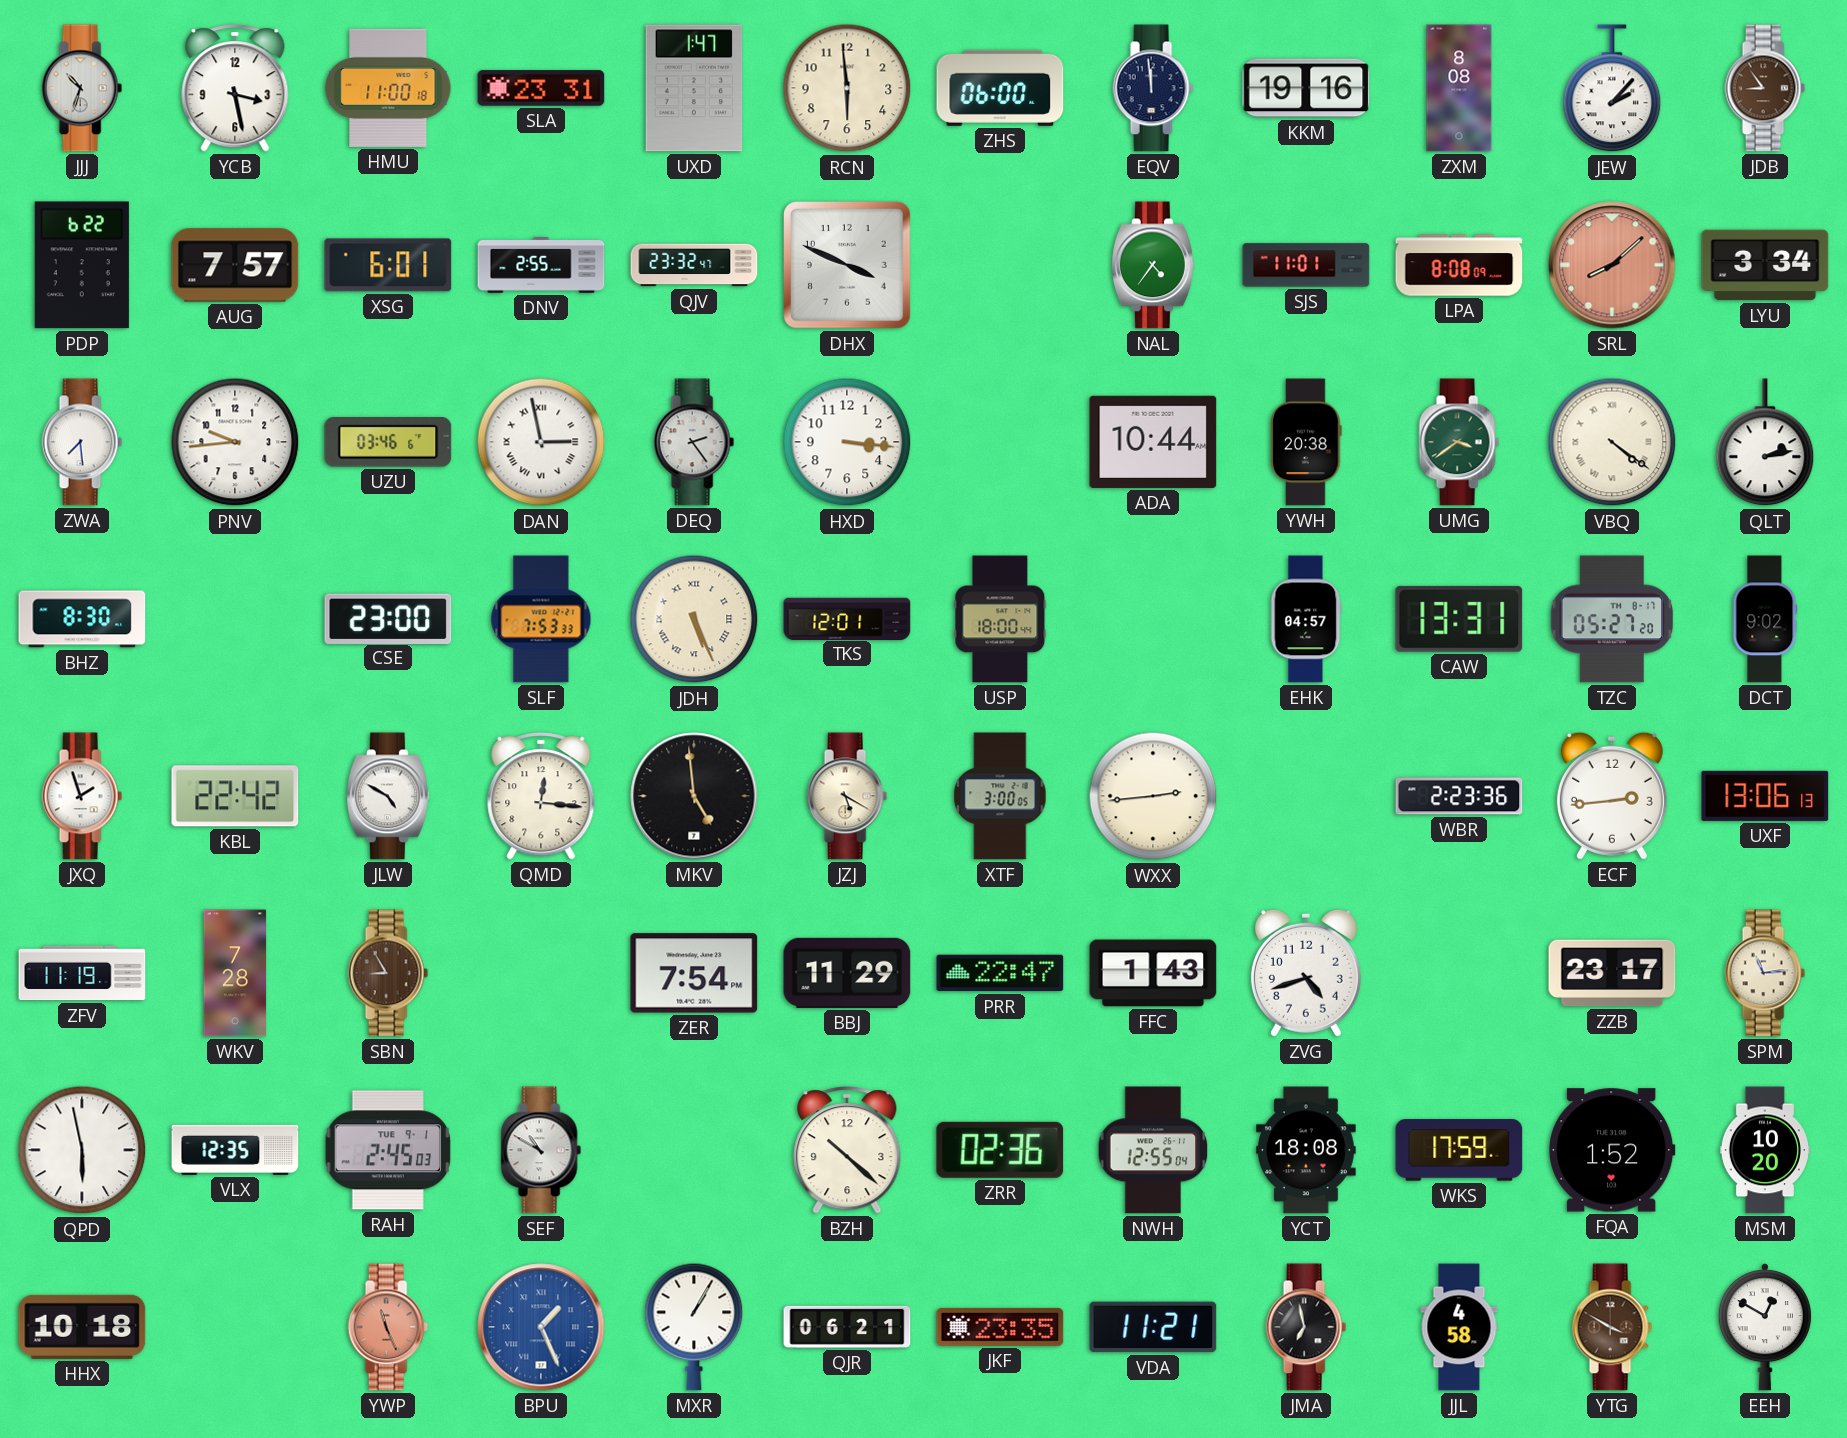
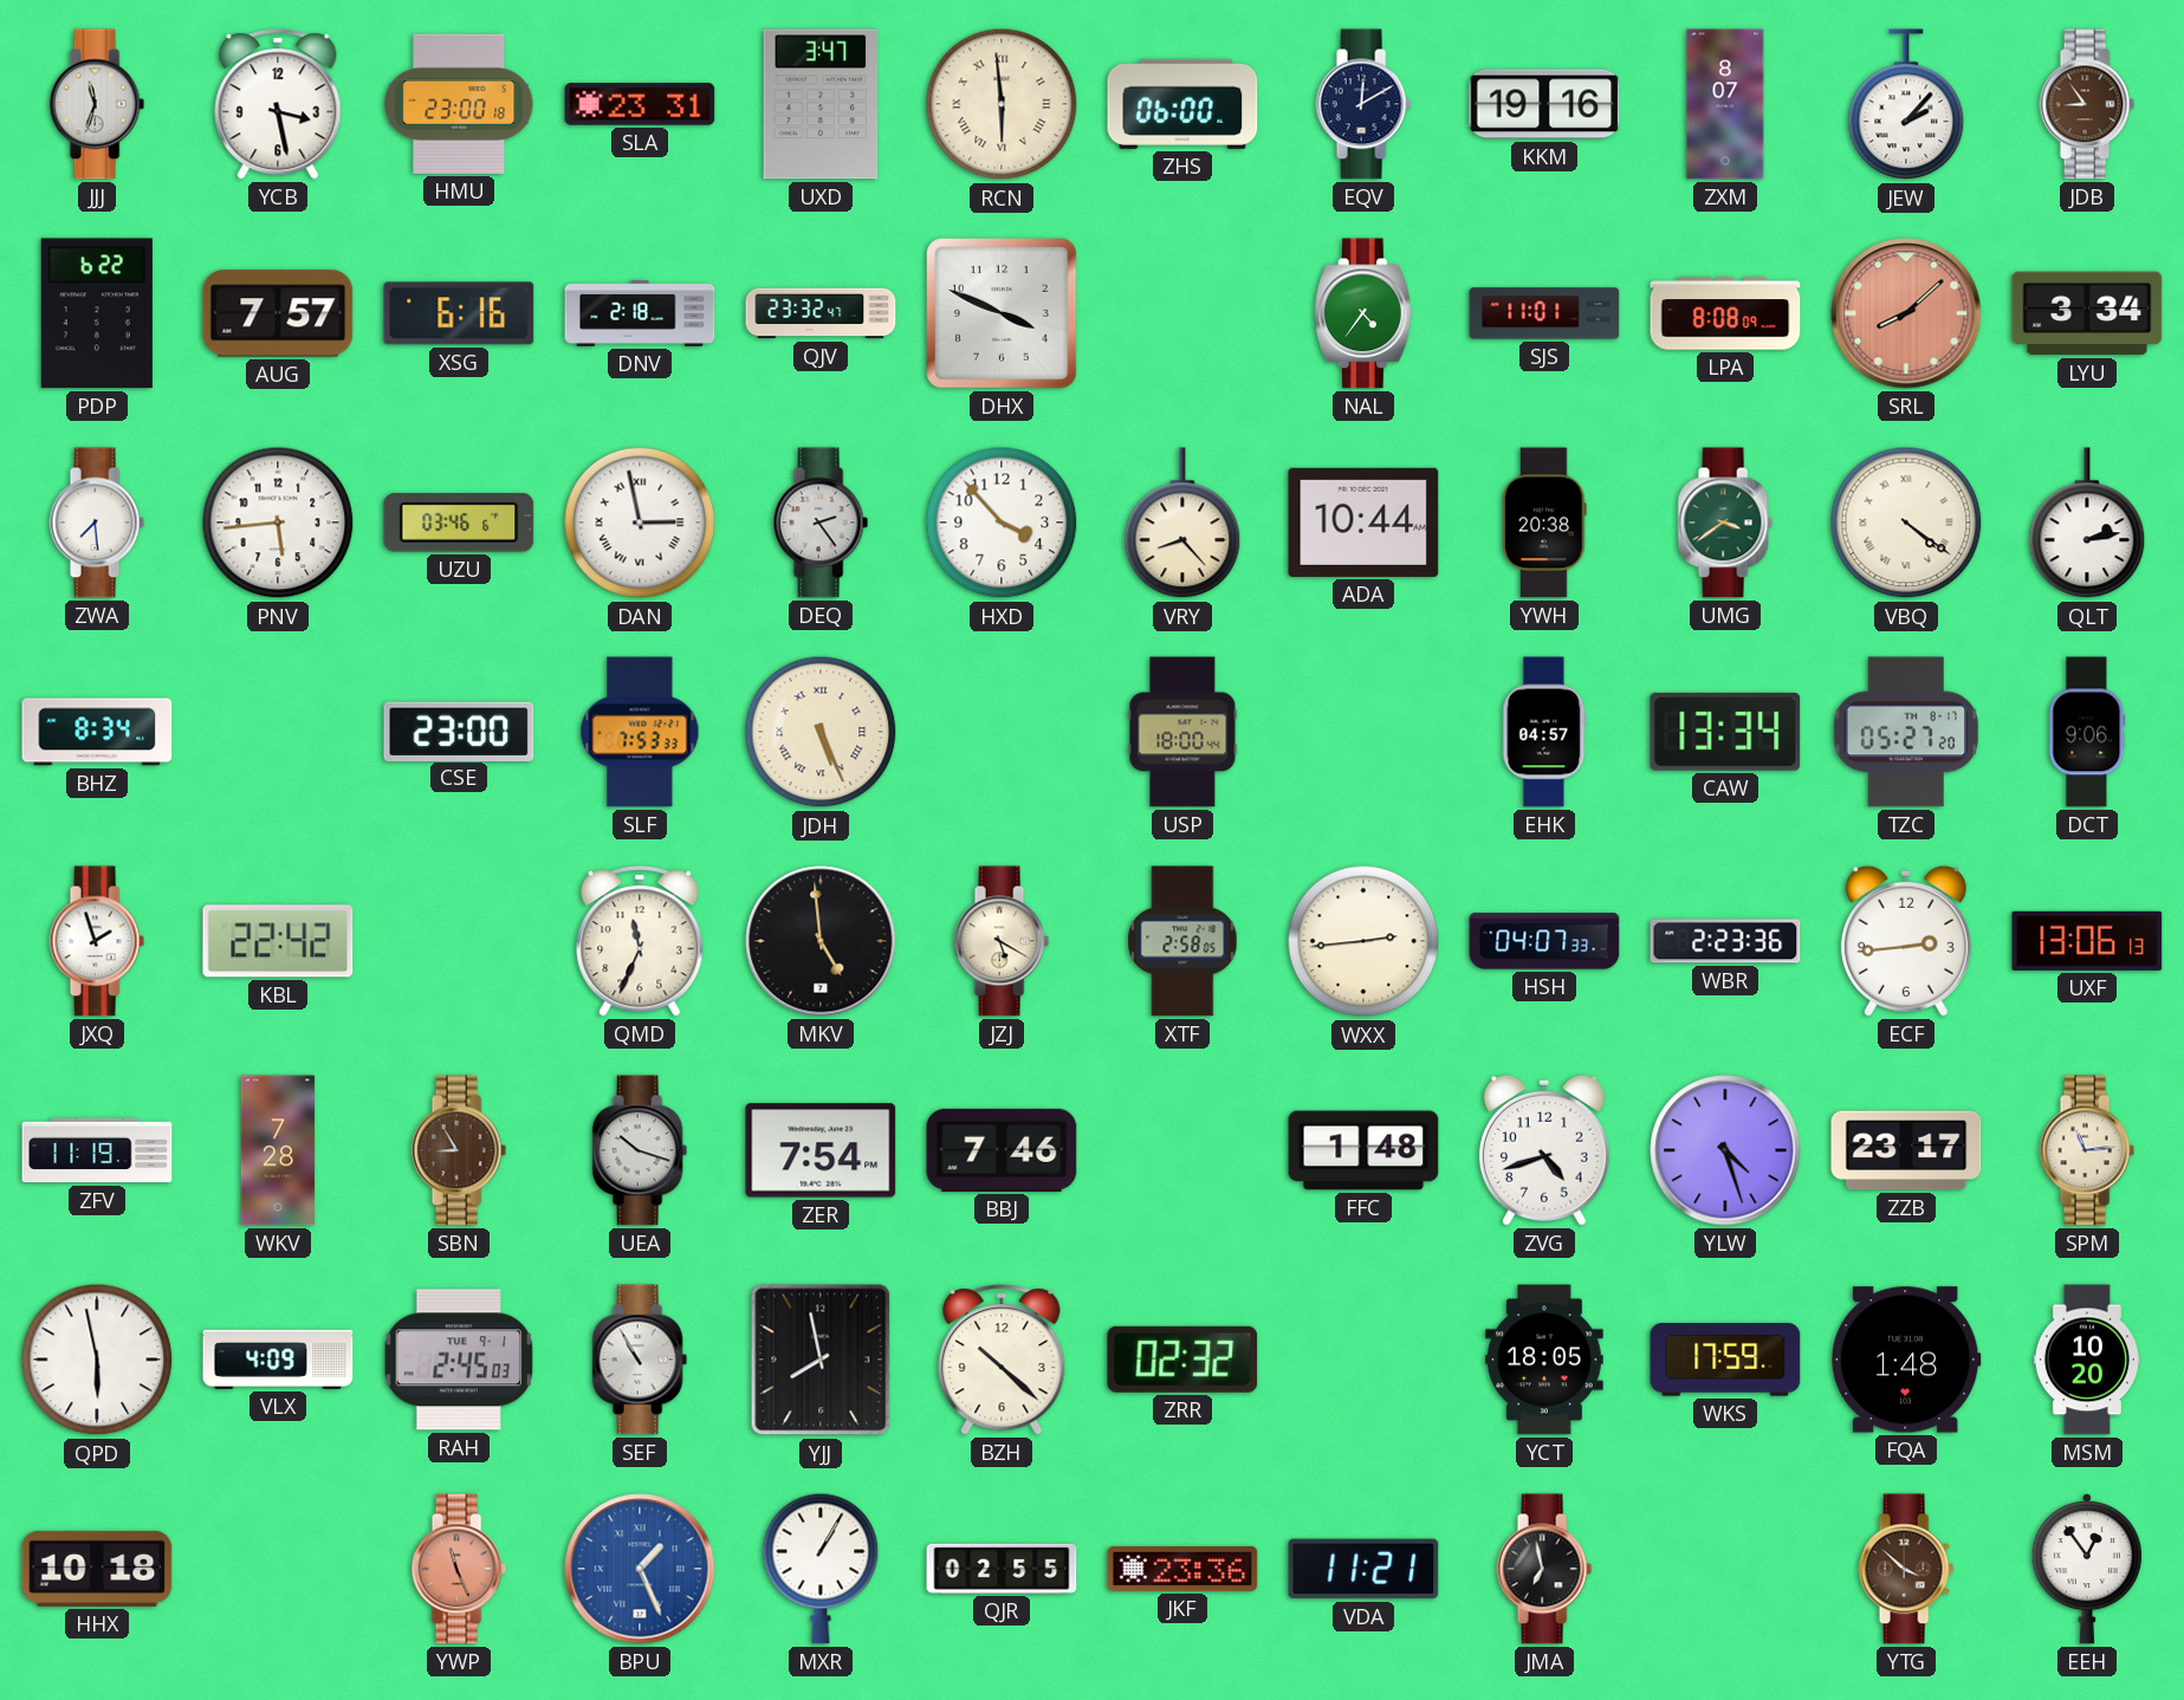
JJJ: 10:33 -> 11:33
HMU: 11:00 -> 23:00
UXD: 1:47 -> 3:47
RCN numerals: Arabic -> Roman
EQV: 11:59 -> 12:10
ZXM: 8:08 -> 8:07
XSG: 6:01 -> 6:16
DNV: 2:55 -> 2:18
PNV: 9:44 -> 5:44
HXD: 3:16 -> 3:53
VRY: none -> 8:23
BHZ: 8:30 -> 8:34
TKS: 12:01 -> none
CAW: 13:31 -> 13:34
DCT: 9:02 -> 9:06
JLW: 4:50 -> none
QMD: 12:16 -> 11:34
XTF: 3:00 -> 2:58
HSH: none -> 04:07
UEA: none -> 10:18
BBJ: 11:29 -> 7:46
PRR: 22:47 -> none
FFC: 1:43 -> 1:48
YLW: none -> 4:27
VLX: 12:35 -> 4:09
SEF: 10:50 -> 10:55
YJJ: none -> 7:58
ZRR: 02:36 -> 02:32
NWH: 12:55 -> none
YCT: 18:08 -> 18:05
FQA: 1:52 -> 1:48
QJR: 06:21 -> 02:55
JKF: 23:35 -> 23:36
JJL: 4:58 -> none
YTG: 3:50 -> 3:52
EEH: 12:50 -> 12:54
